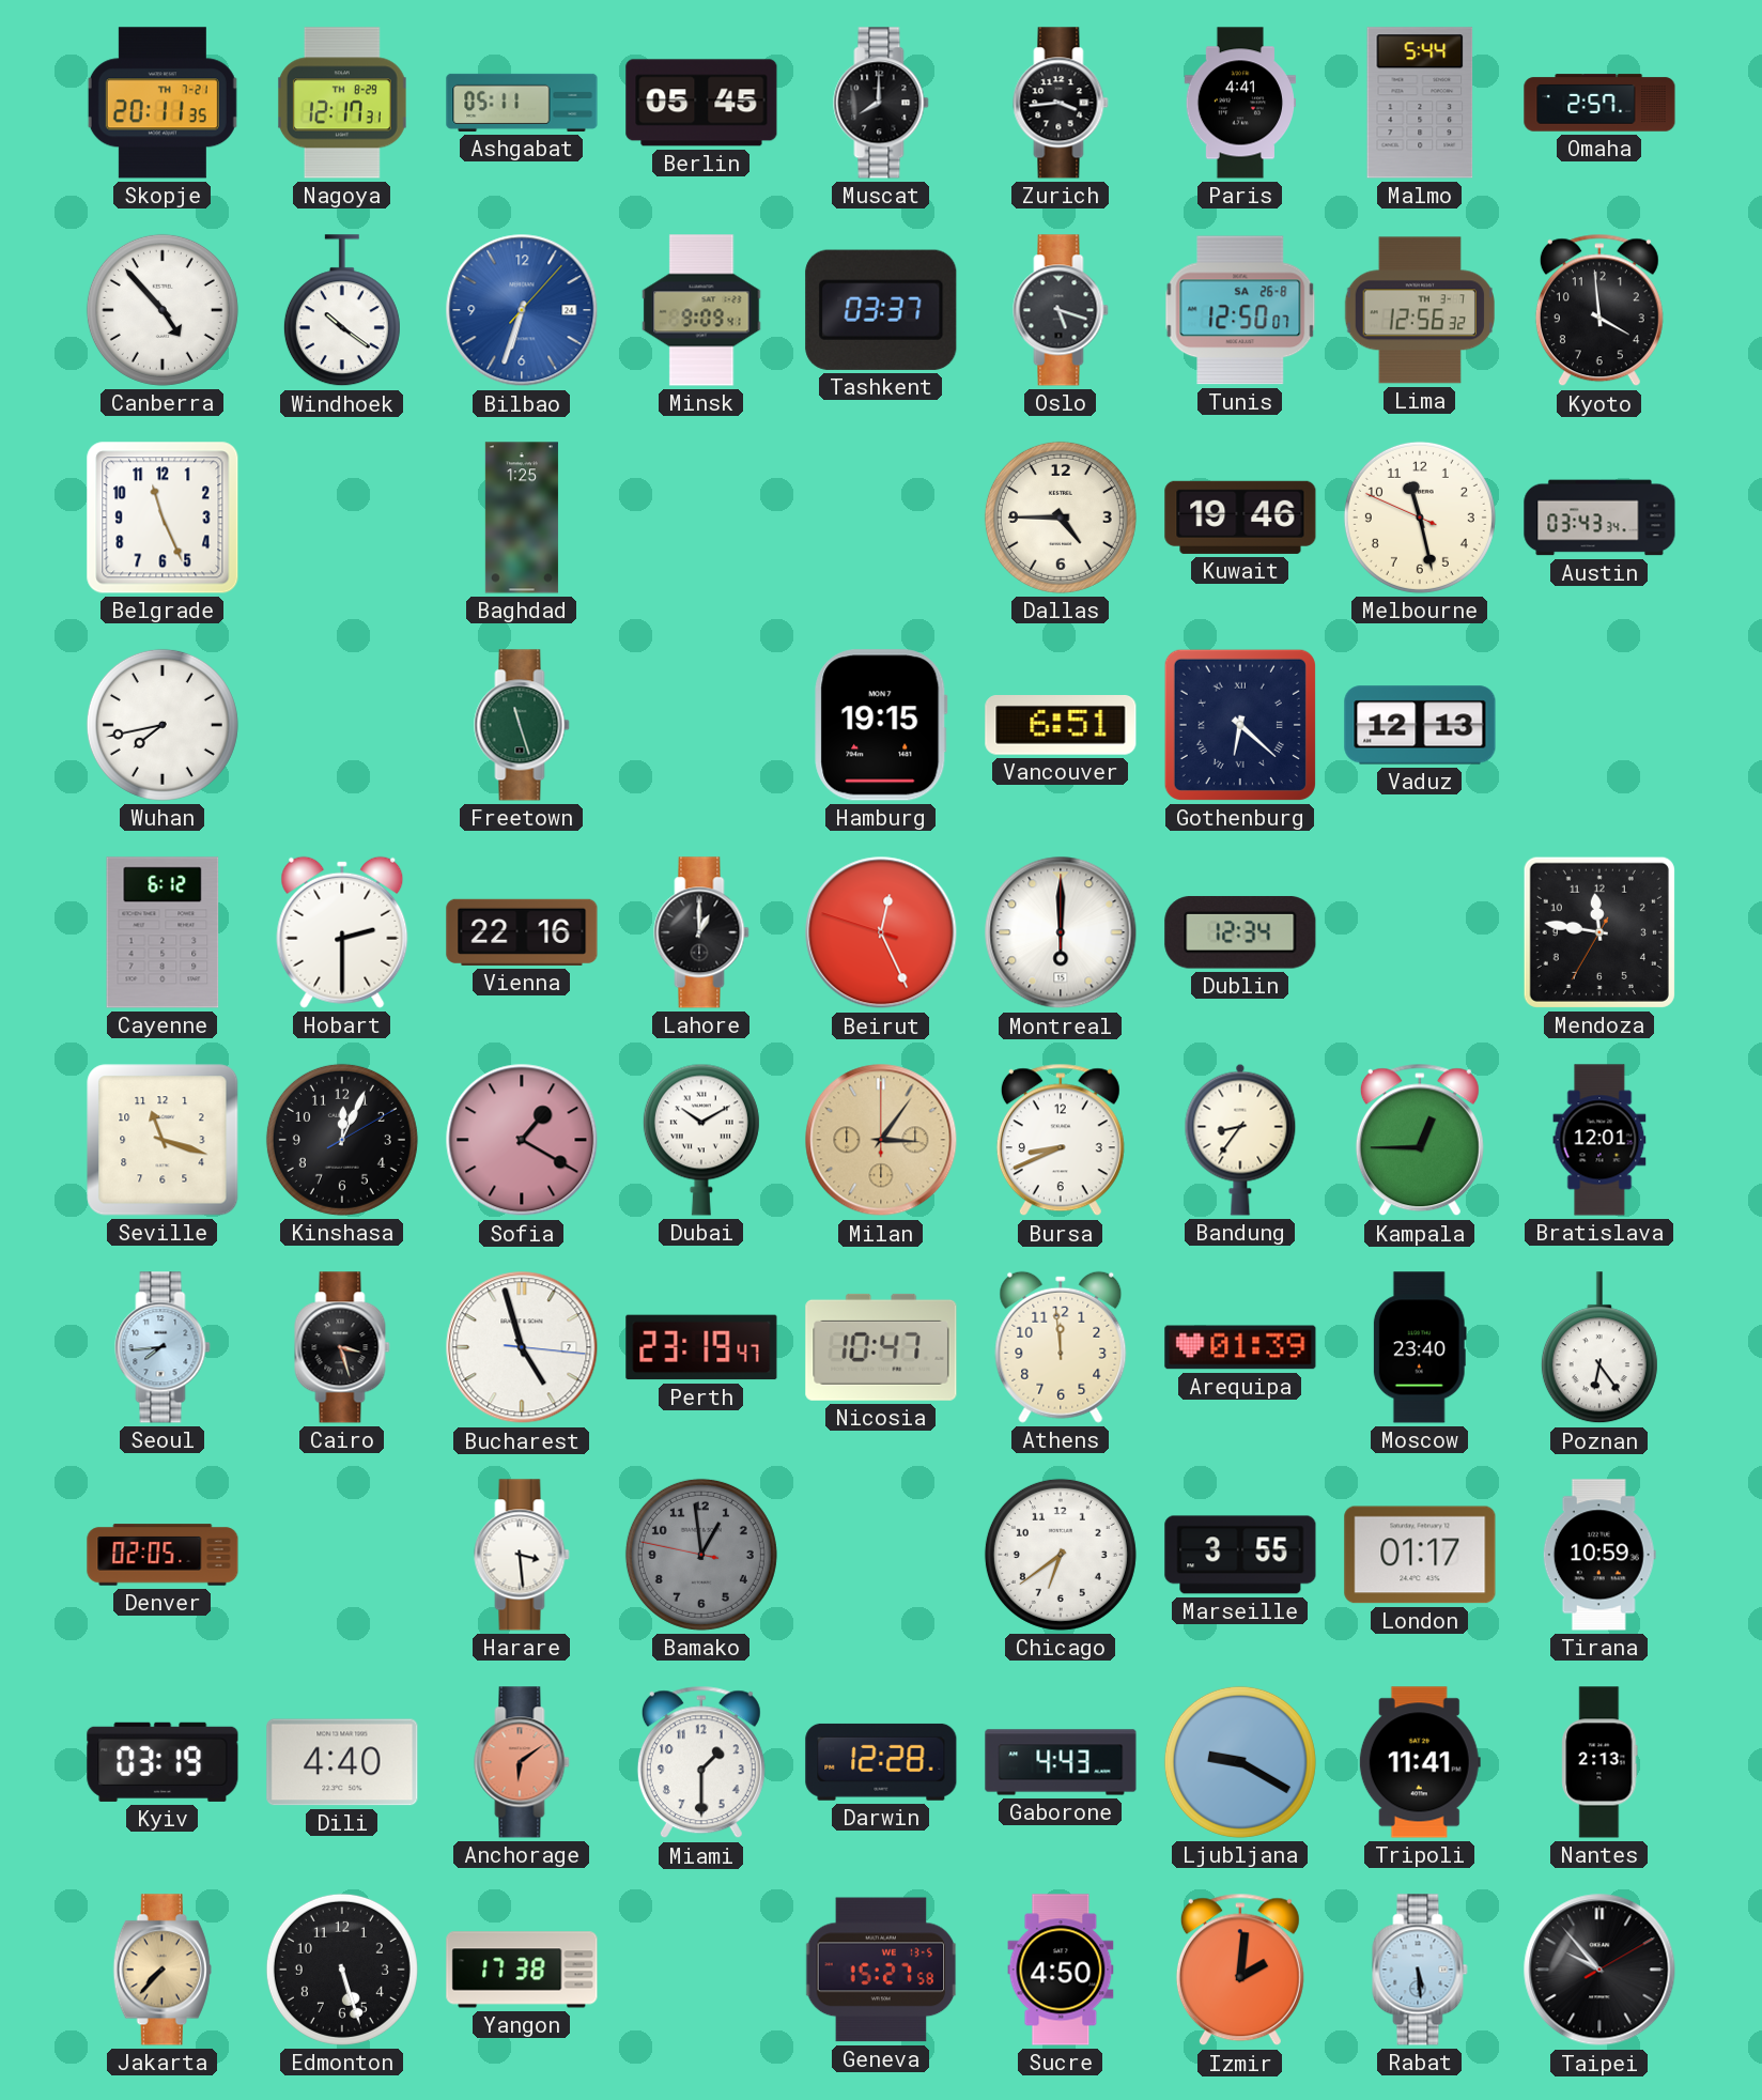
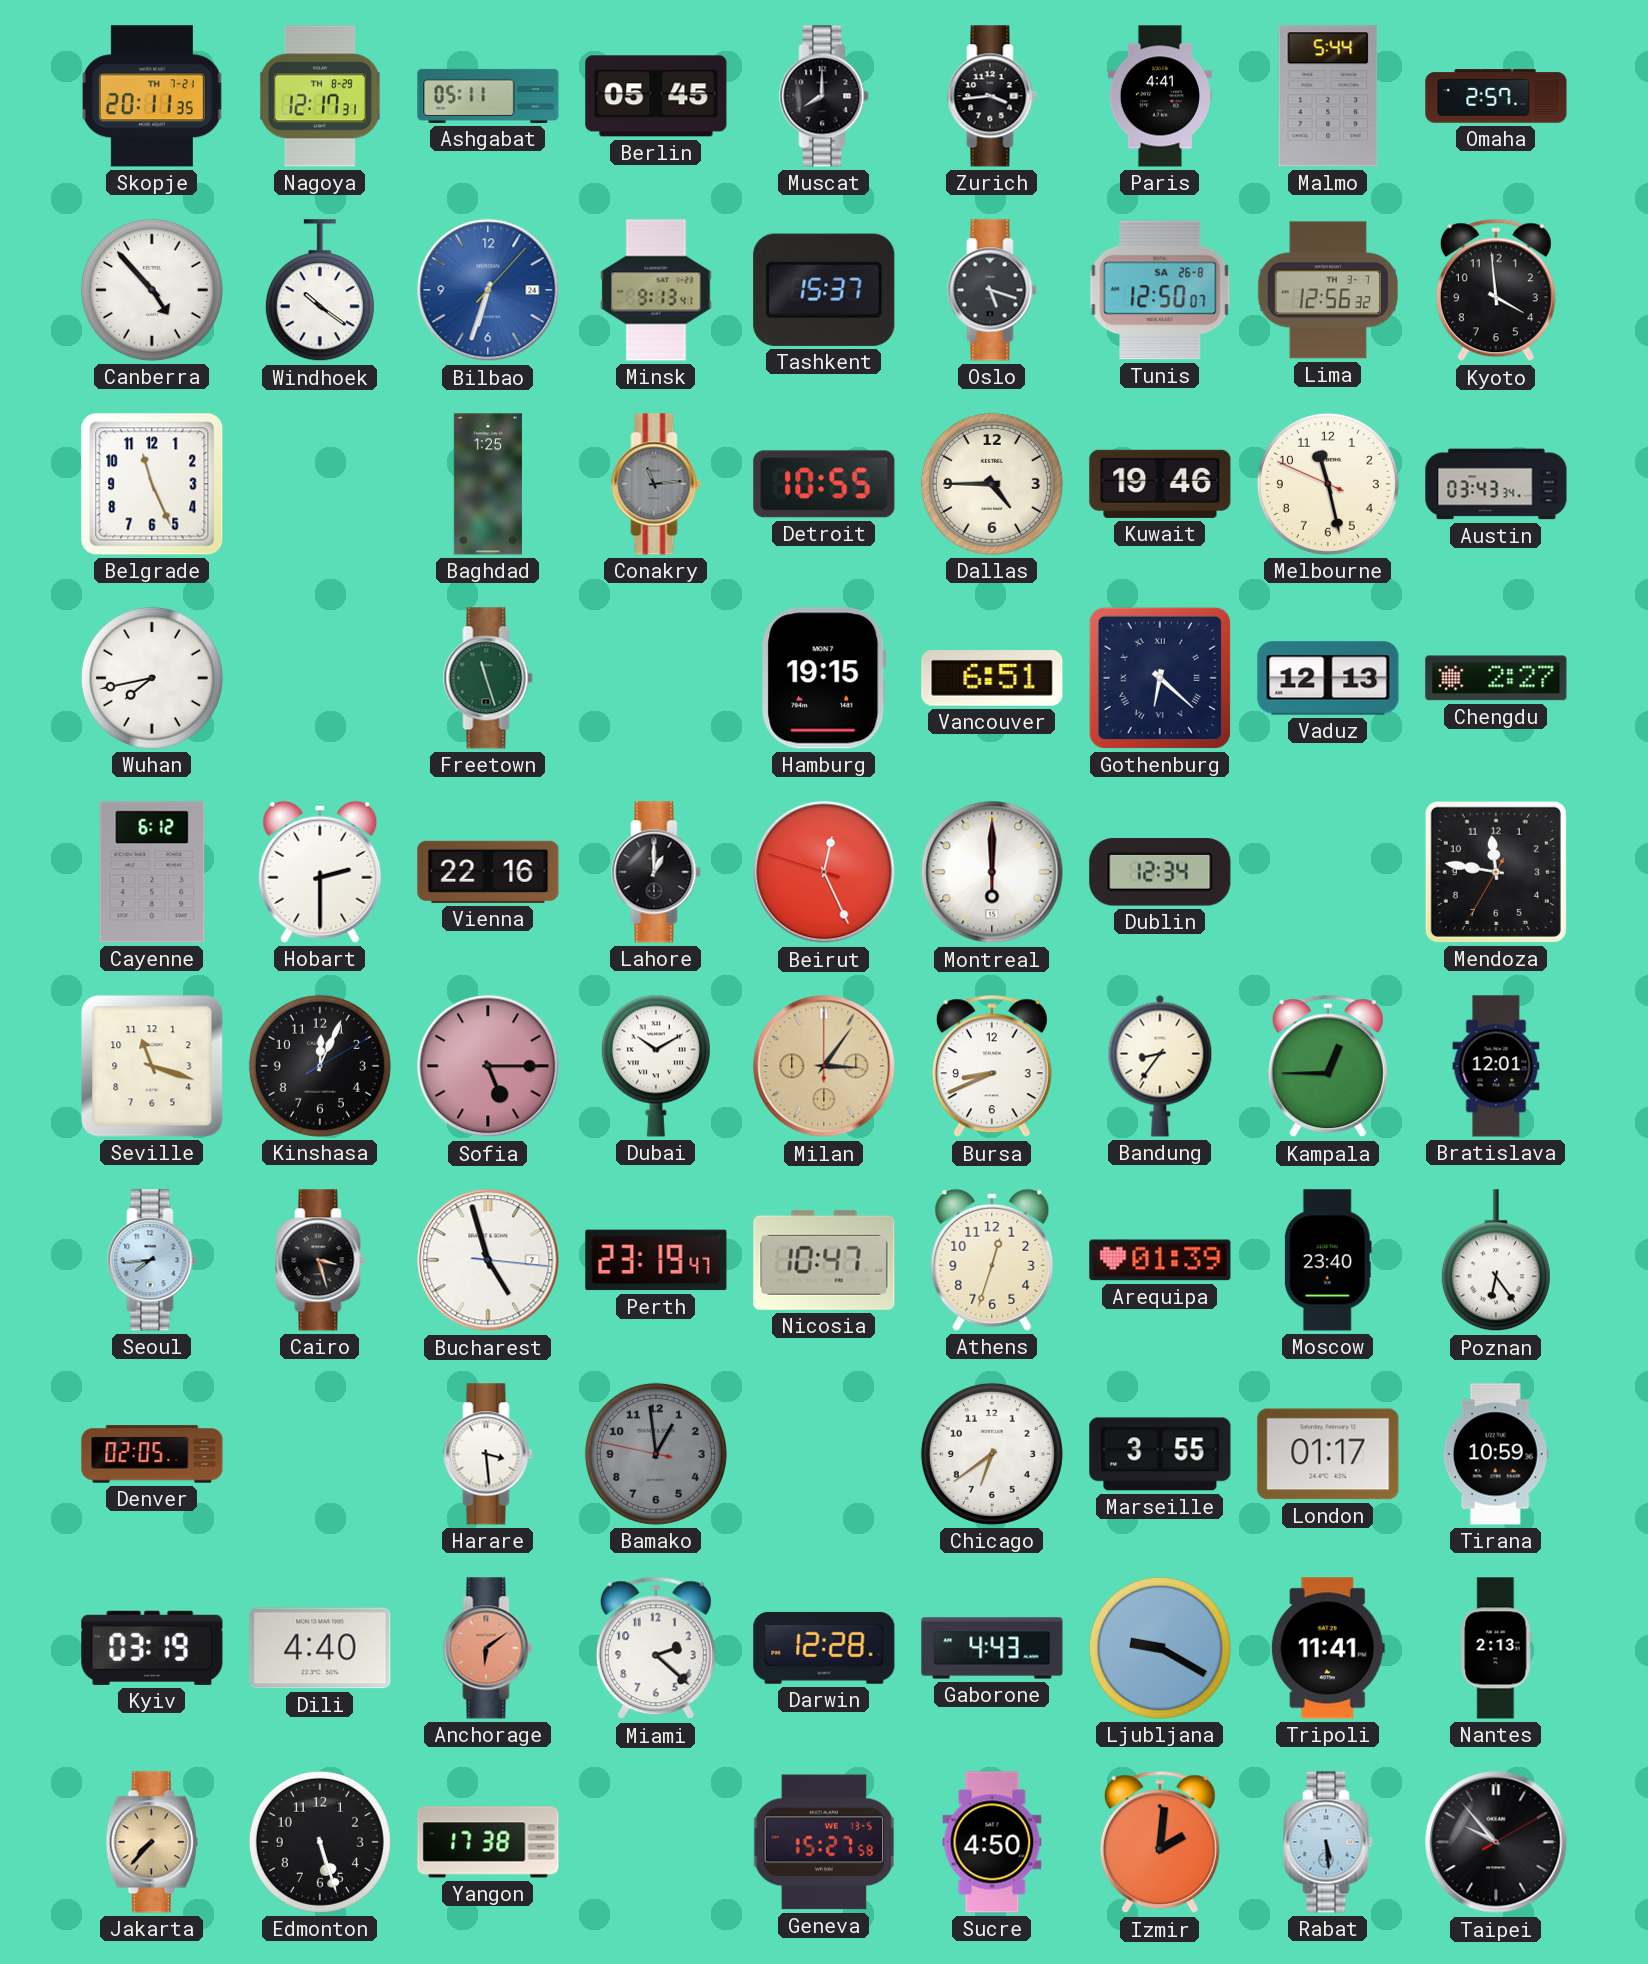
Minsk: 9:09 -> 9:13
Tashkent: 03:37 -> 15:37
Conakry: none -> 11:14
Detroit: none -> 10:55
Chengdu: none -> 2:27
Sofia: 1:20 -> 5:15
Athens: 11:59 -> 12:33
Miami: 1:30 -> 2:22
